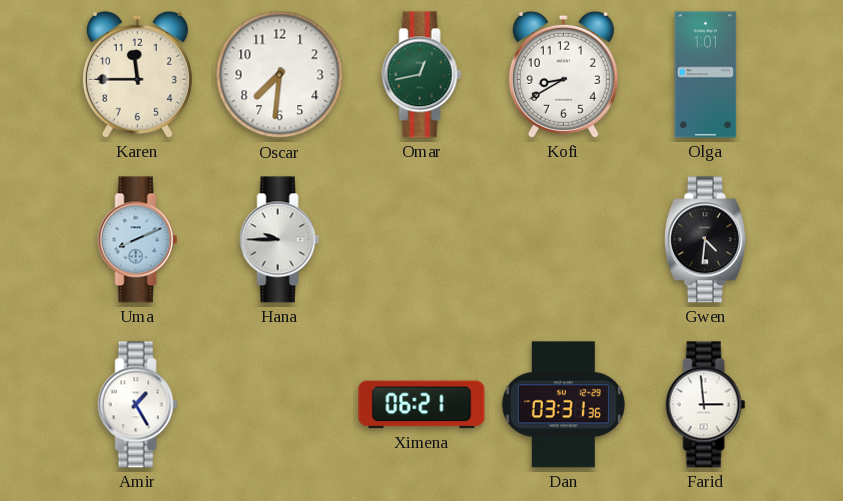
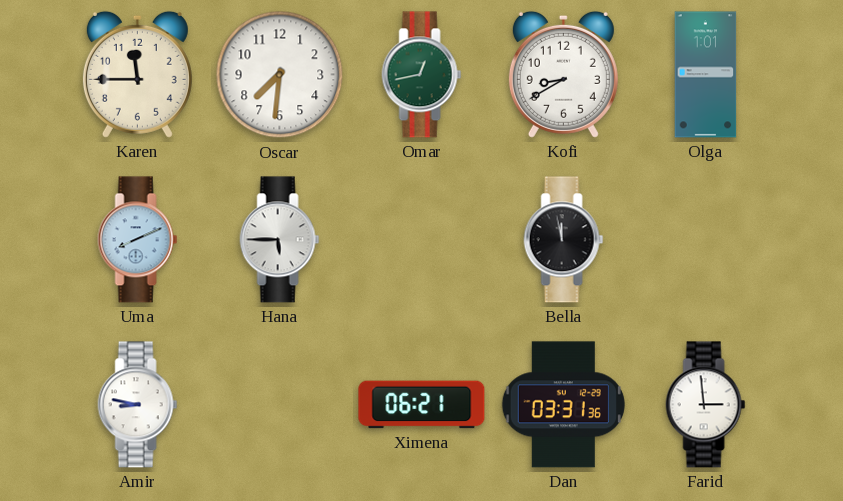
Hana: 9:45 -> 5:45
Bella: none -> 11:58
Gwen: 4:31 -> none
Amir: 1:25 -> 8:47
